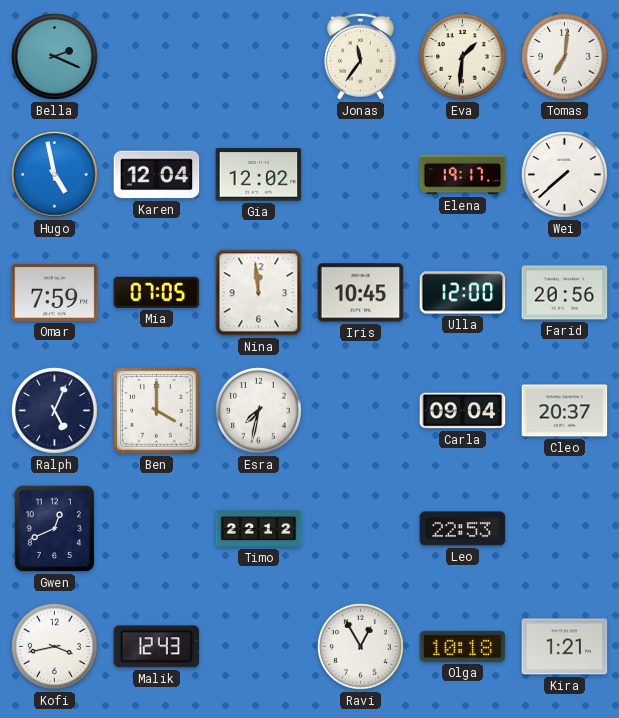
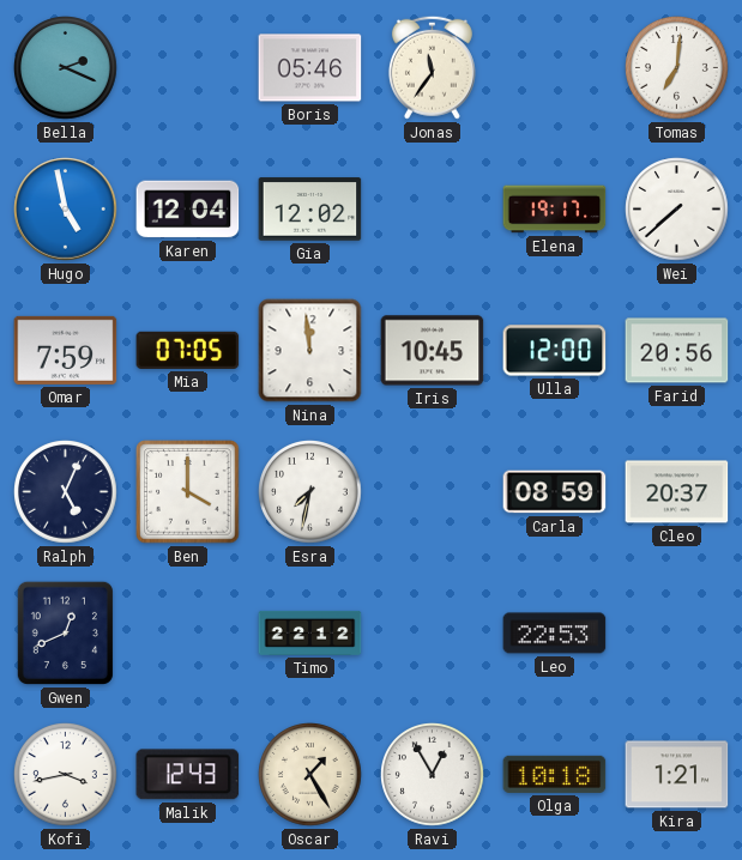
Boris: none -> 05:46
Eva: 1:31 -> none
Carla: 09:04 -> 08:59
Oscar: none -> 1:25
